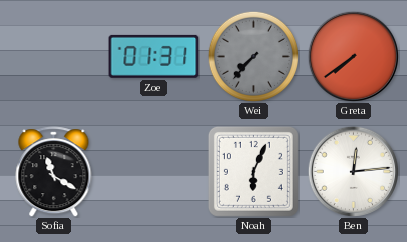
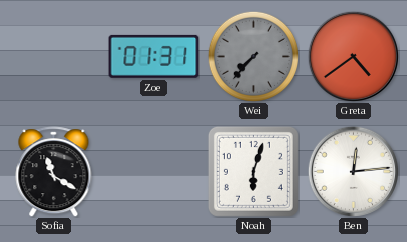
Greta: 7:39 -> 4:39
Noah: 6:04 -> 6:03
